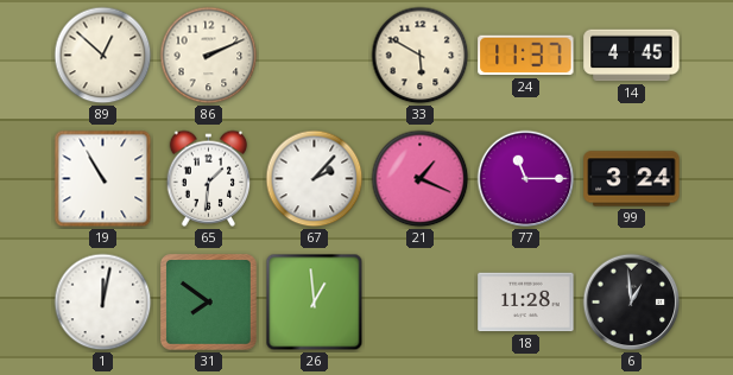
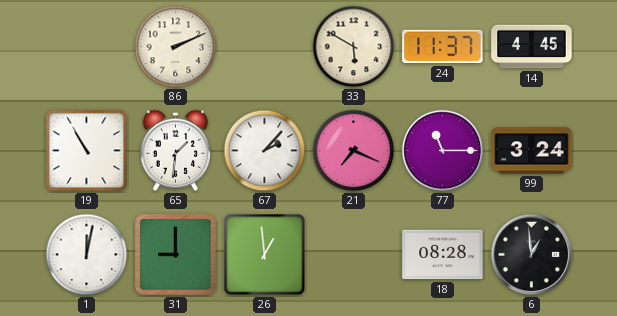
89: 12:52 -> none
21: 1:19 -> 7:19
31: 7:51 -> 9:00
18: 11:28 -> 08:28
